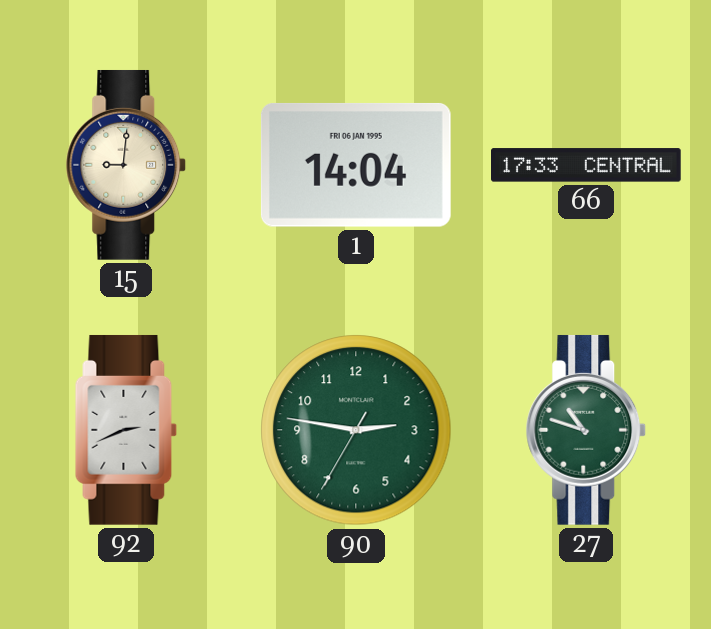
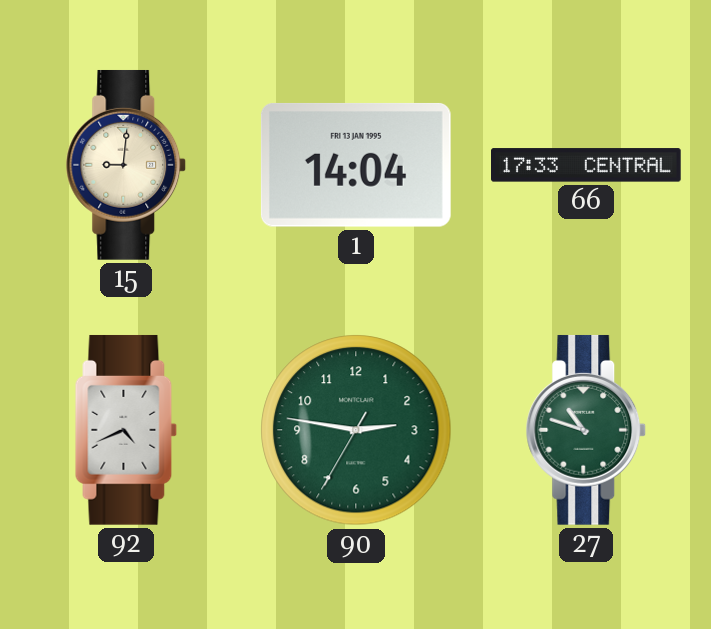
1 date: FRI 06 JAN 1995 -> FRI 13 JAN 1995
92: 2:41 -> 4:41
